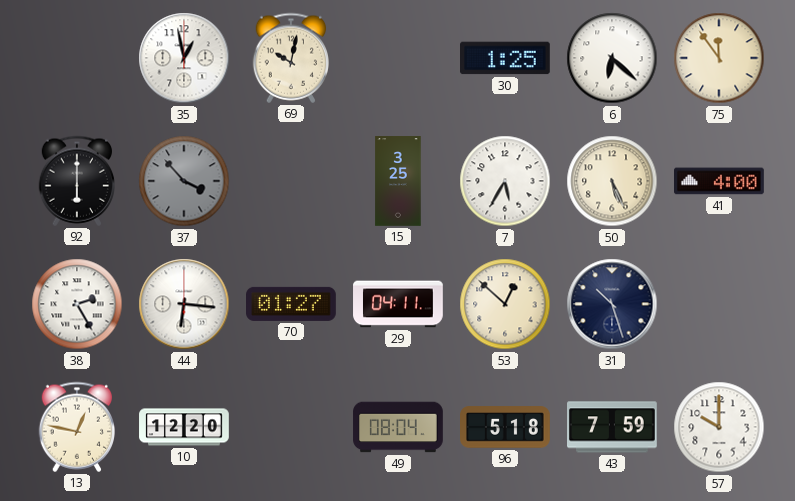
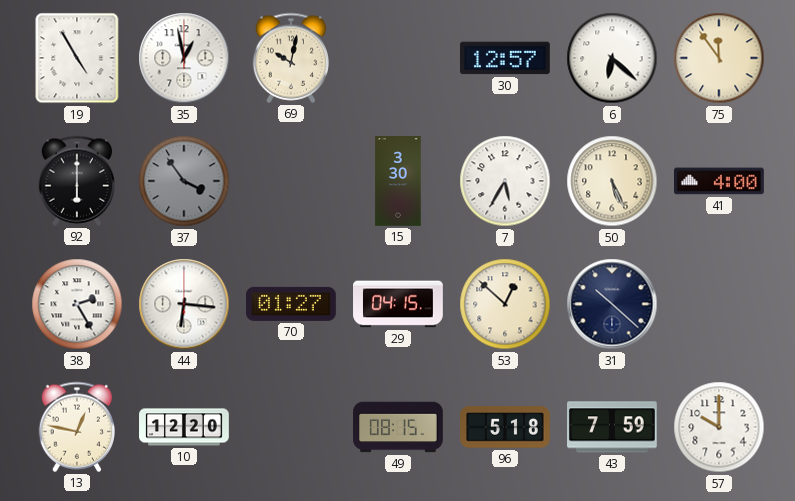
19: none -> 4:55
30: 1:25 -> 12:57
37: 3:53 -> 3:54
15: 3:25 -> 3:30
29: 04:11 -> 04:15
31: 10:27 -> 10:22
49: 08:04 -> 08:15
